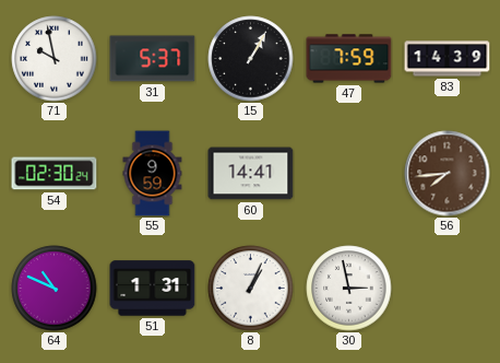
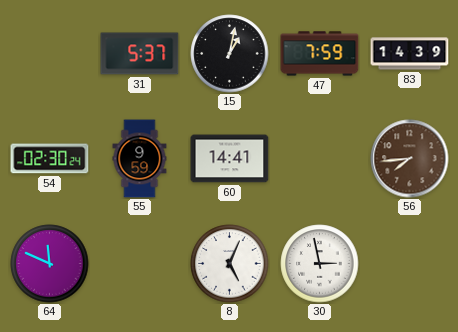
71: 9:58 -> none
15: 1:05 -> 1:02
64: 10:49 -> 11:49
51: 1:31 -> none
8: 1:04 -> 5:04
